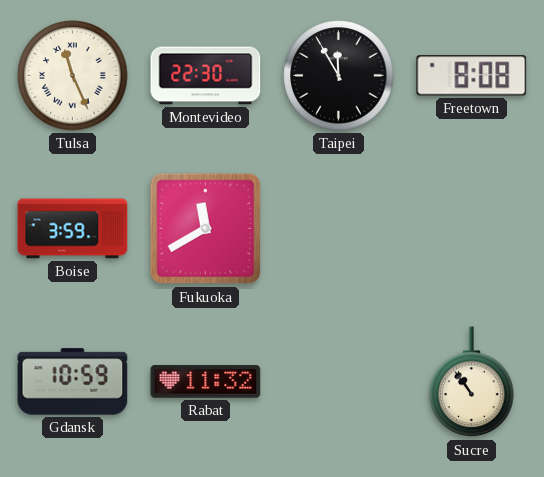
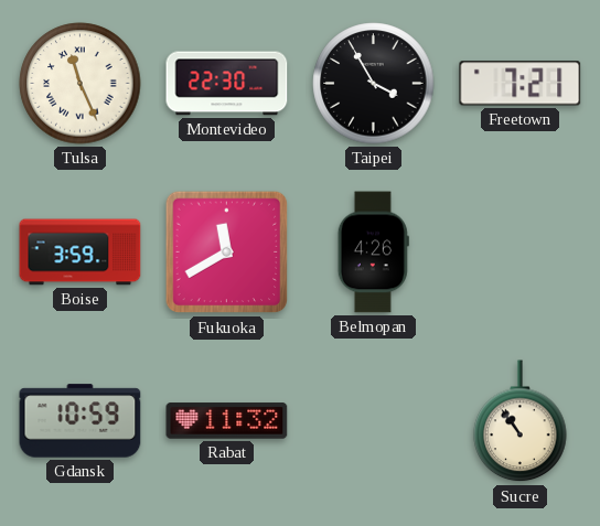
Taipei: 11:55 -> 3:55
Freetown: 8:08 -> 7:21
Belmopan: none -> 4:26
